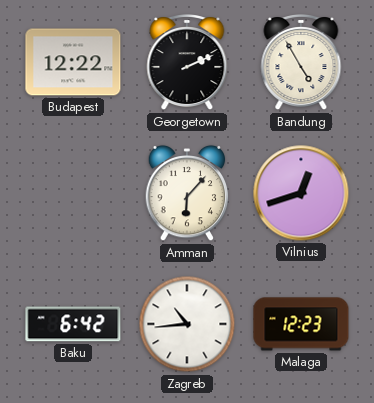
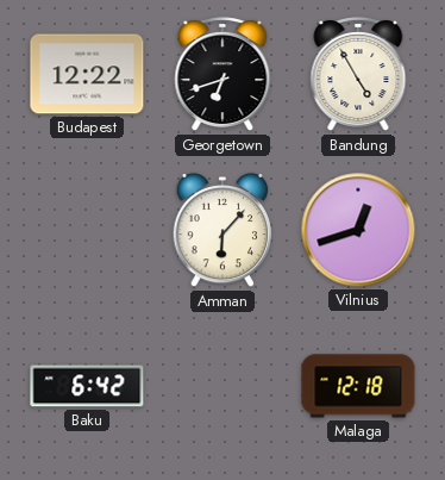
Georgetown: 2:11 -> 6:42
Zagreb: 10:44 -> none
Malaga: 12:23 -> 12:18
